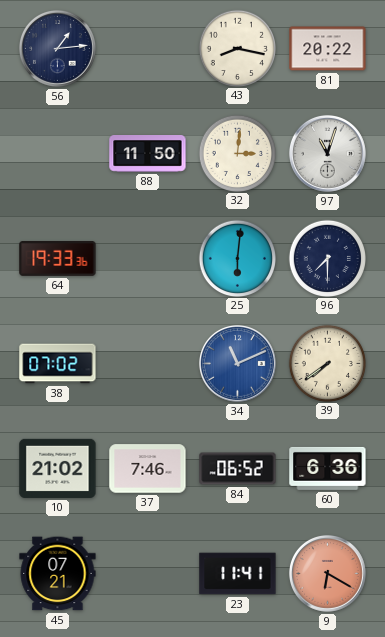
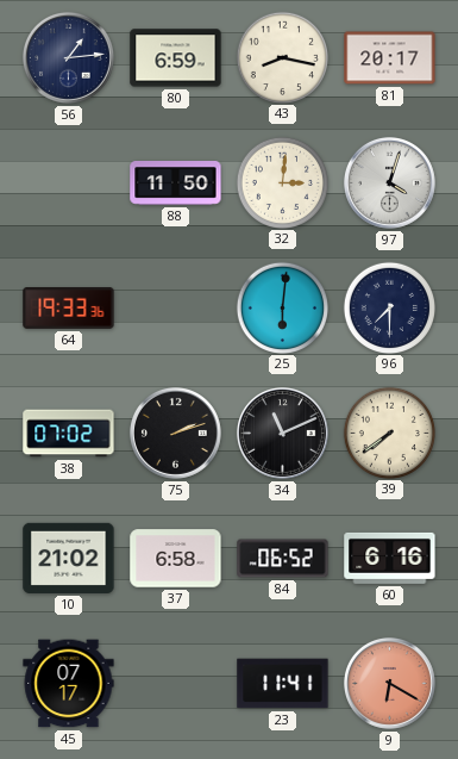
80: none -> 6:59
81: 20:22 -> 20:17
97: 11:03 -> 4:03
75: none -> 2:12
34 dial: blue -> black
37: 7:46 -> 6:58
60: 6:36 -> 6:16
45: 07:21 -> 07:17
